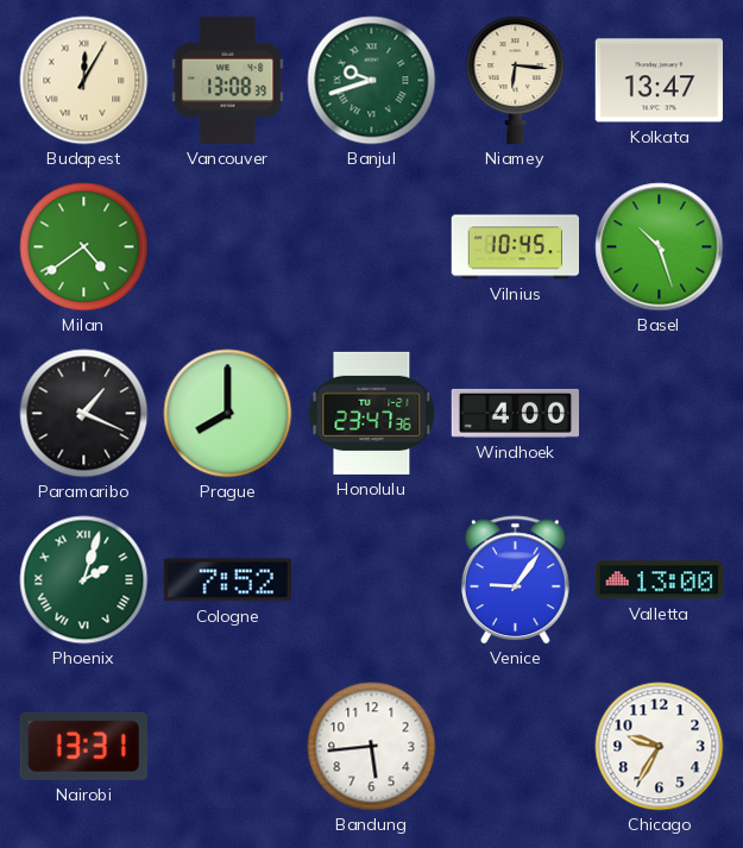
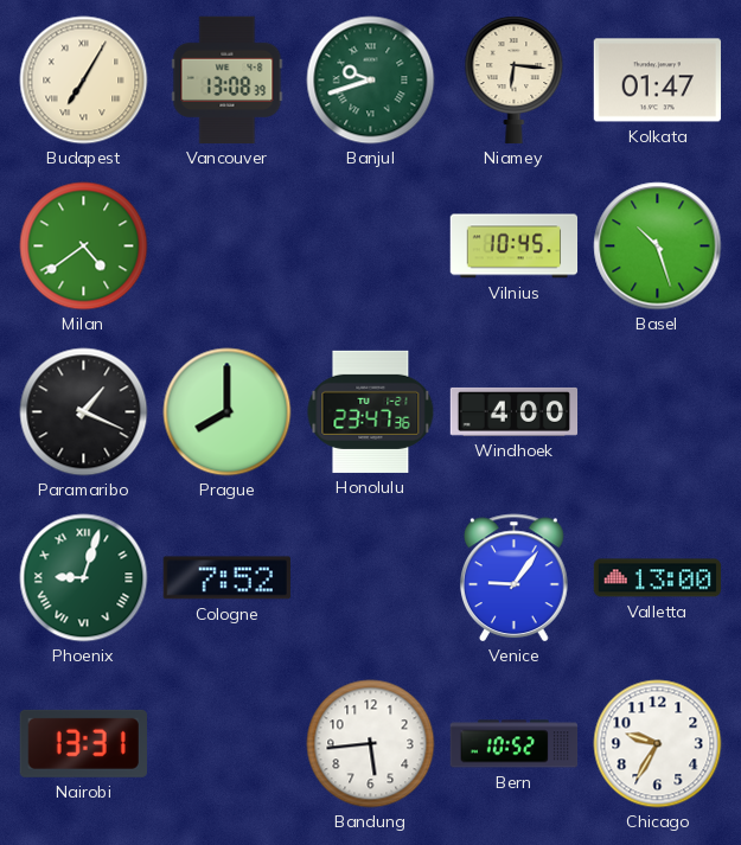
Budapest: 12:05 -> 7:05
Kolkata: 13:47 -> 01:47
Phoenix: 2:03 -> 9:03
Bern: none -> 10:52
